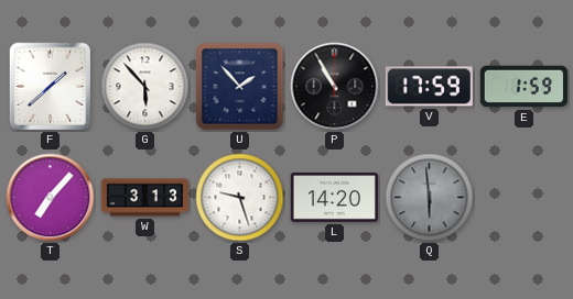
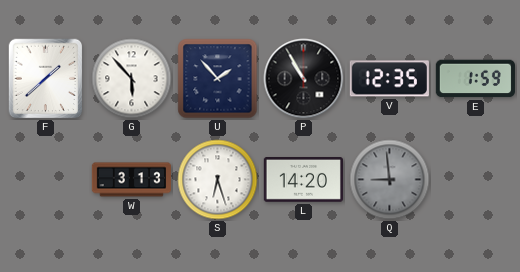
V: 17:59 -> 12:35
T: 7:07 -> none
S: 9:27 -> 6:27
Q: 5:59 -> 8:59
